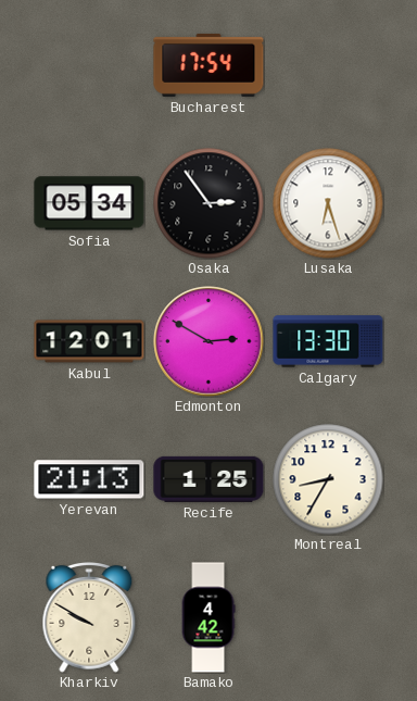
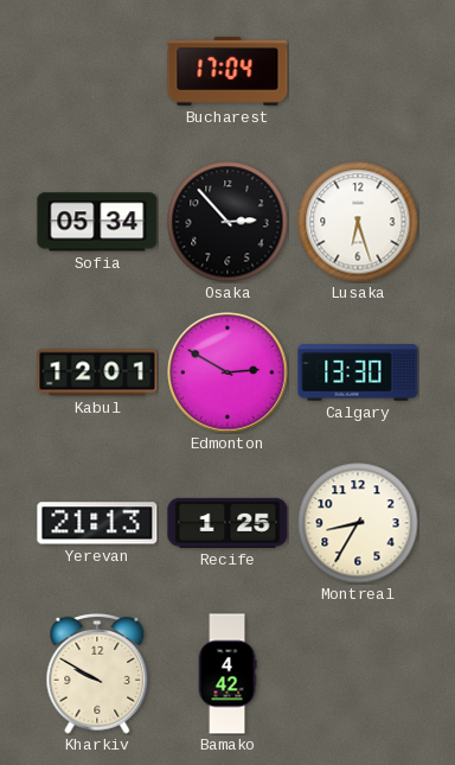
Bucharest: 17:54 -> 17:04
Osaka: 2:54 -> 2:53
